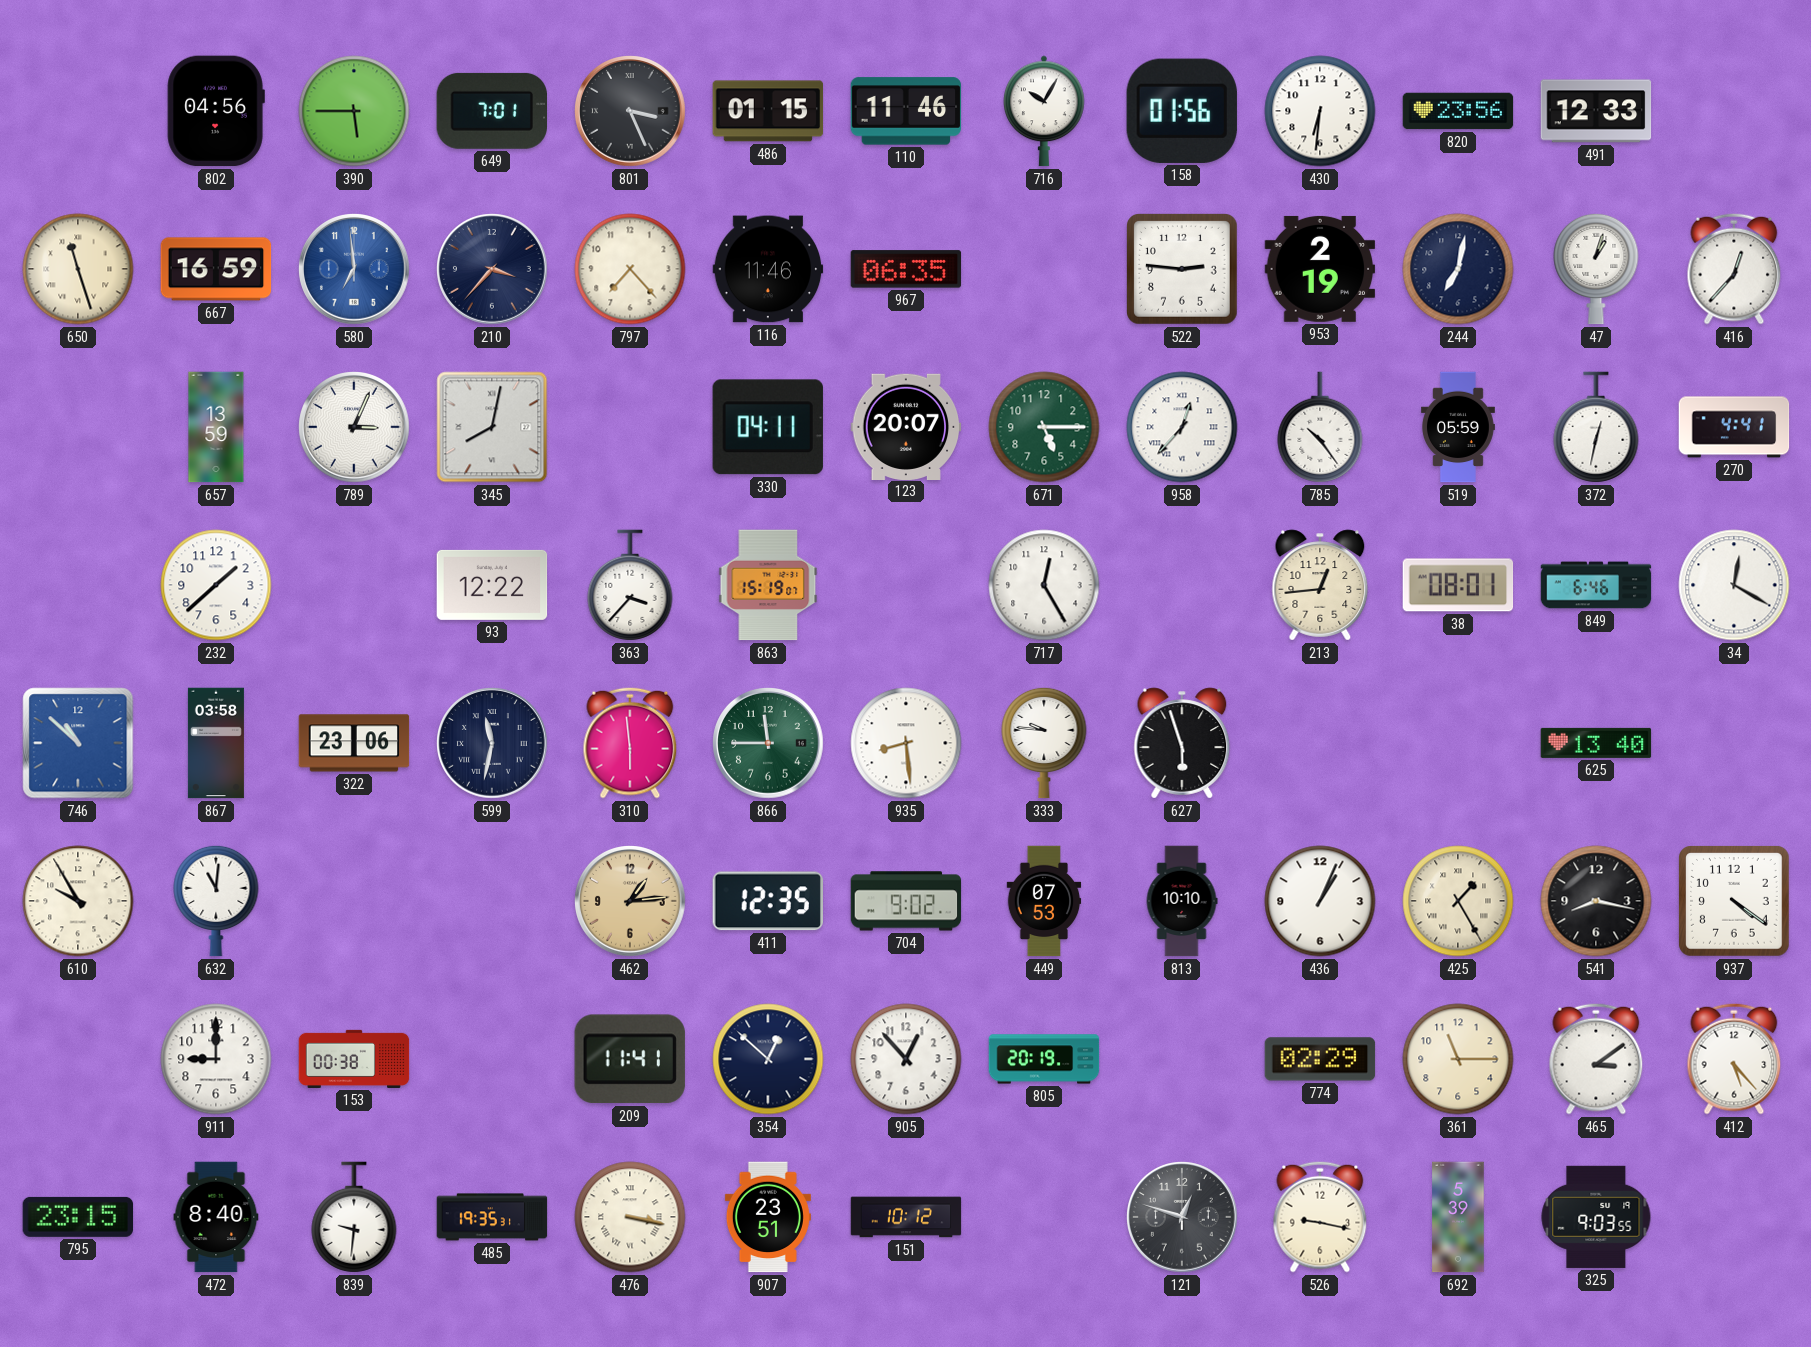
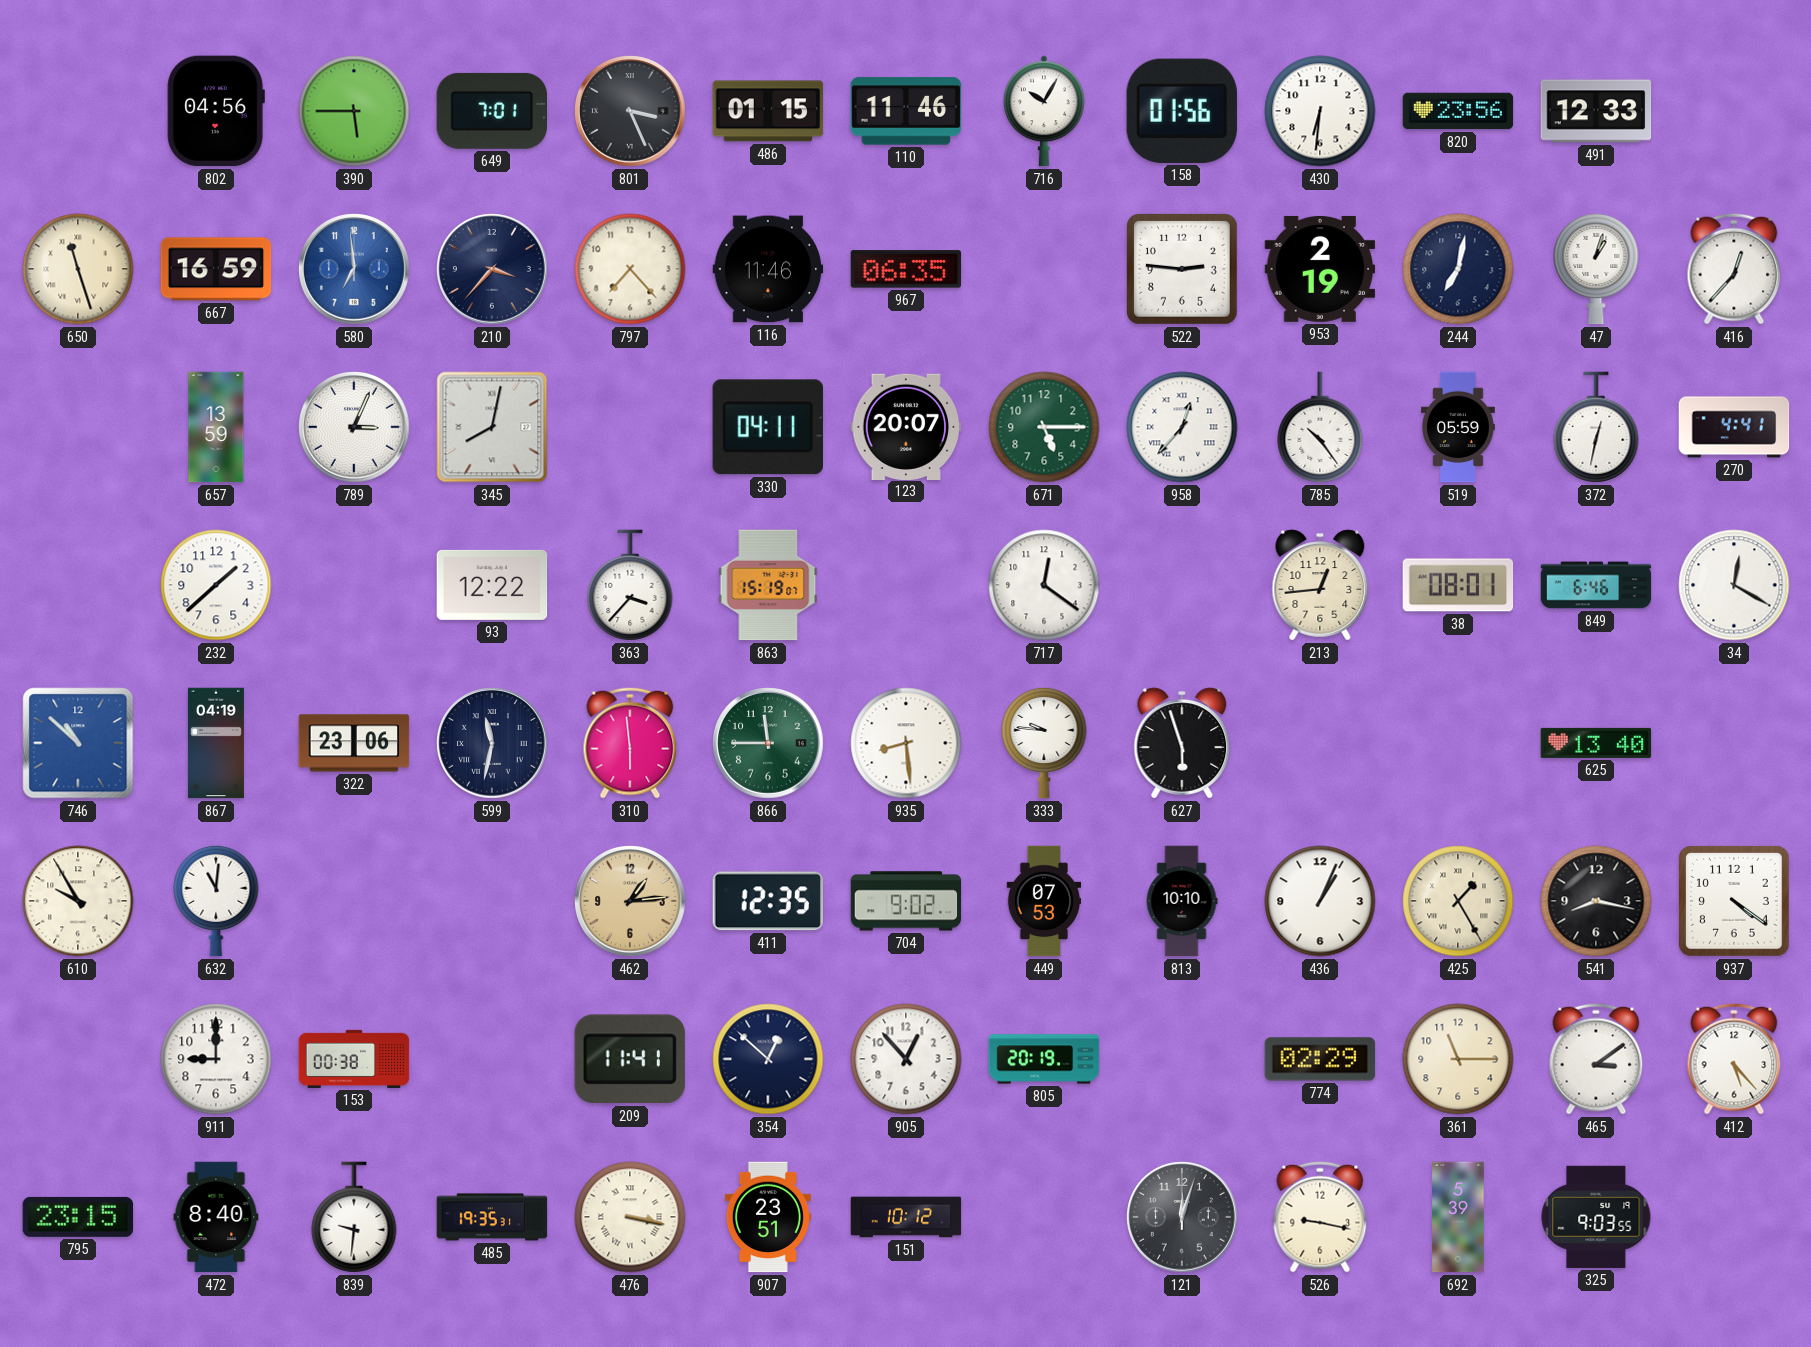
717: 12:25 -> 12:21
867: 03:58 -> 04:19
121: 12:48 -> 12:03
